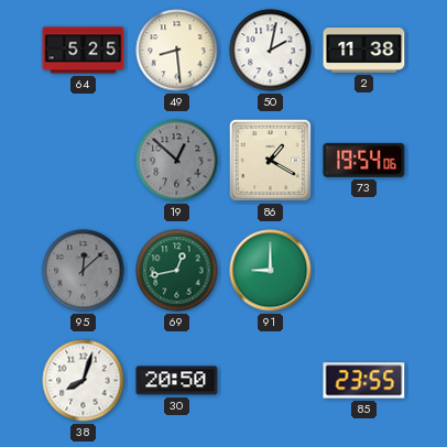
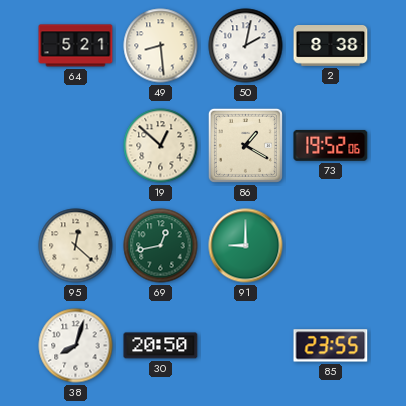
64: 5:25 -> 5:21
2: 11:38 -> 8:38
19 dial: grey -> cream
73: 19:54 -> 19:52
95: 12:08 -> 12:22
95 dial: grey -> cream
